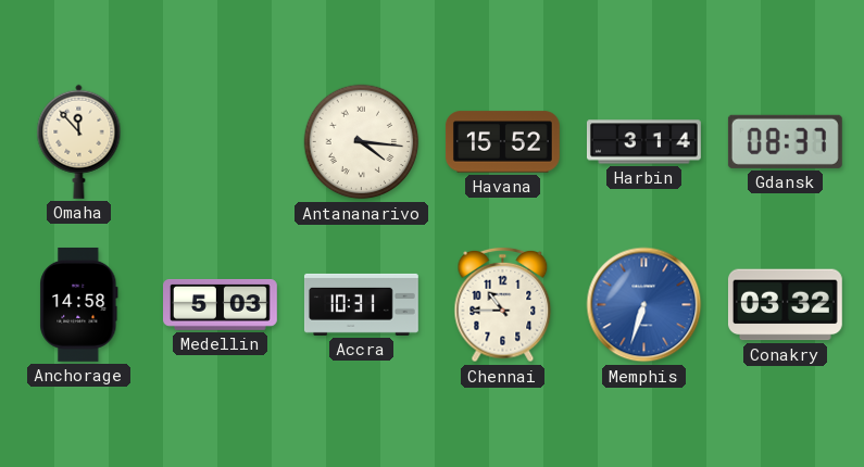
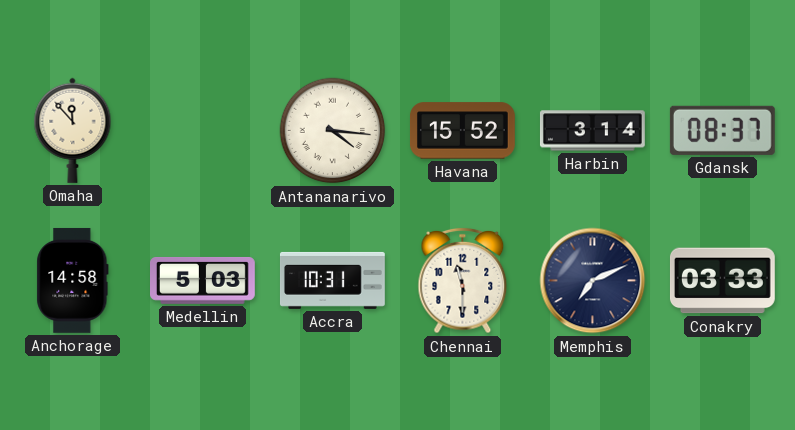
Chennai: 10:45 -> 11:30
Memphis: 6:33 -> 7:11
Memphis dial: blue -> navy
Conakry: 03:32 -> 03:33
